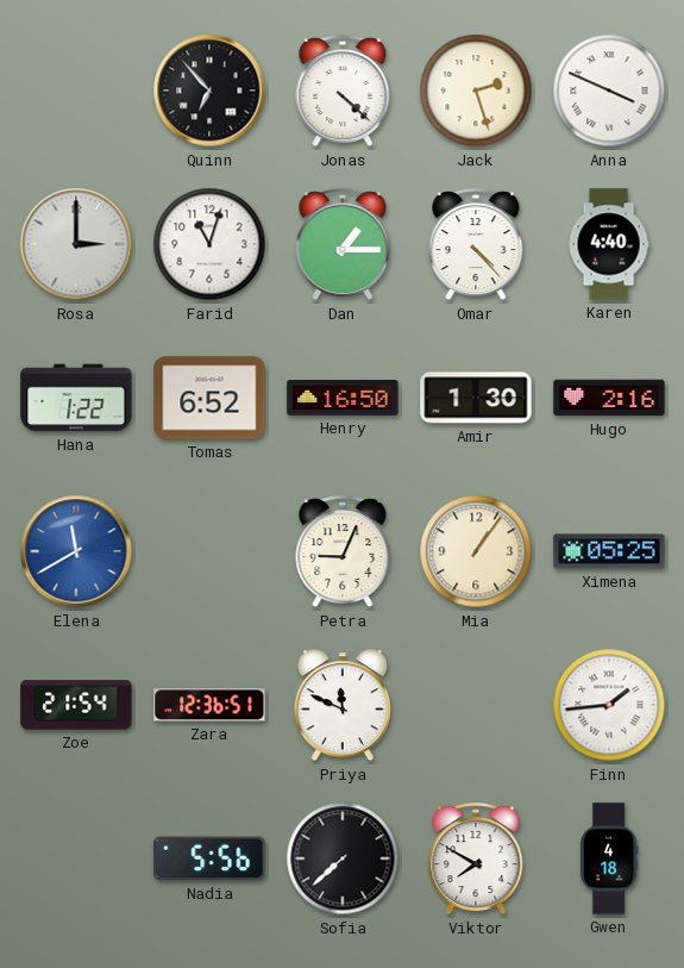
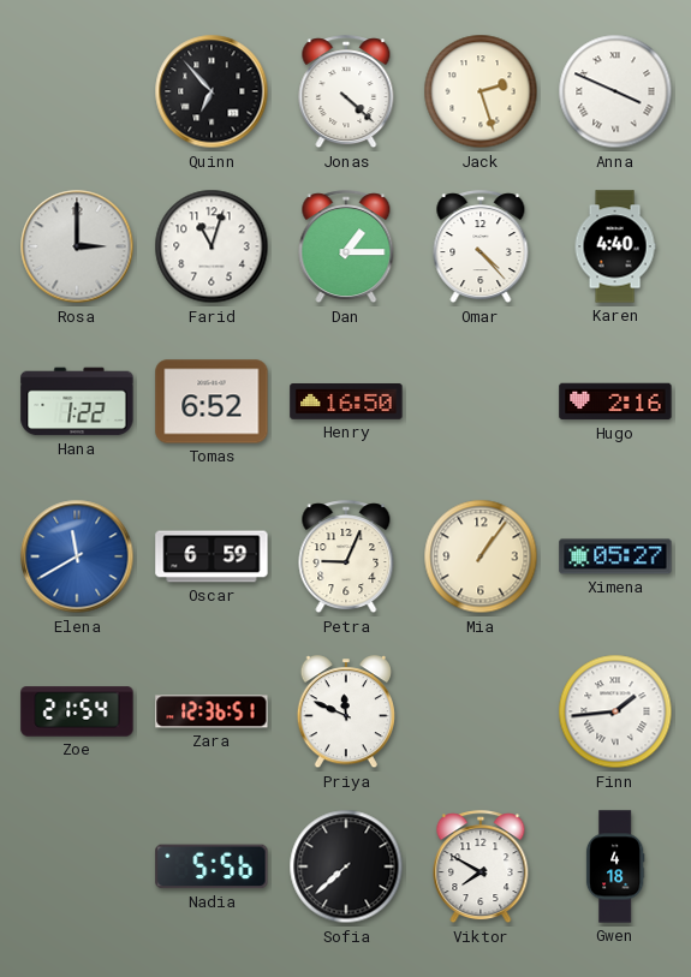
Amir: 1:30 -> none
Oscar: none -> 6:59
Ximena: 05:25 -> 05:27
